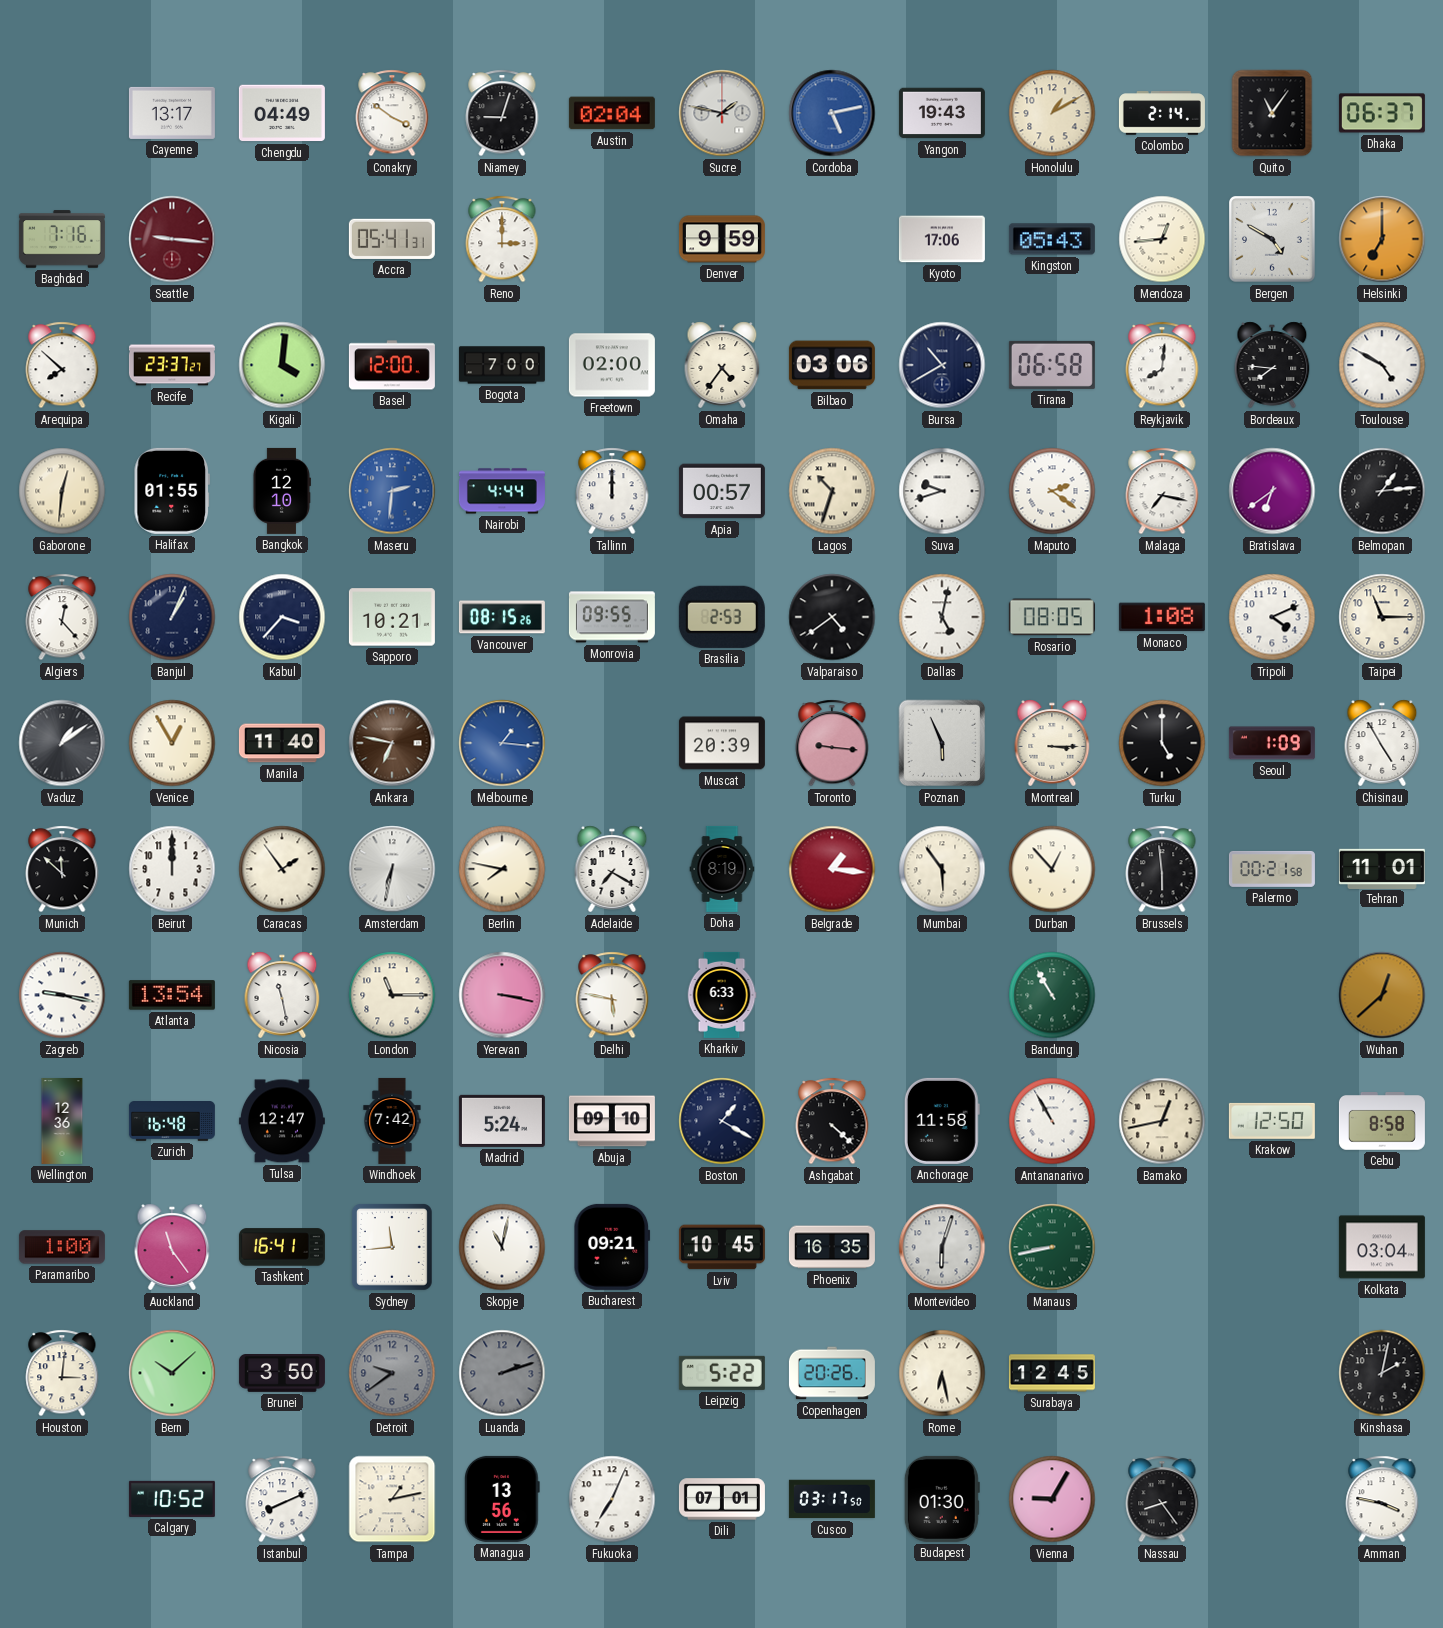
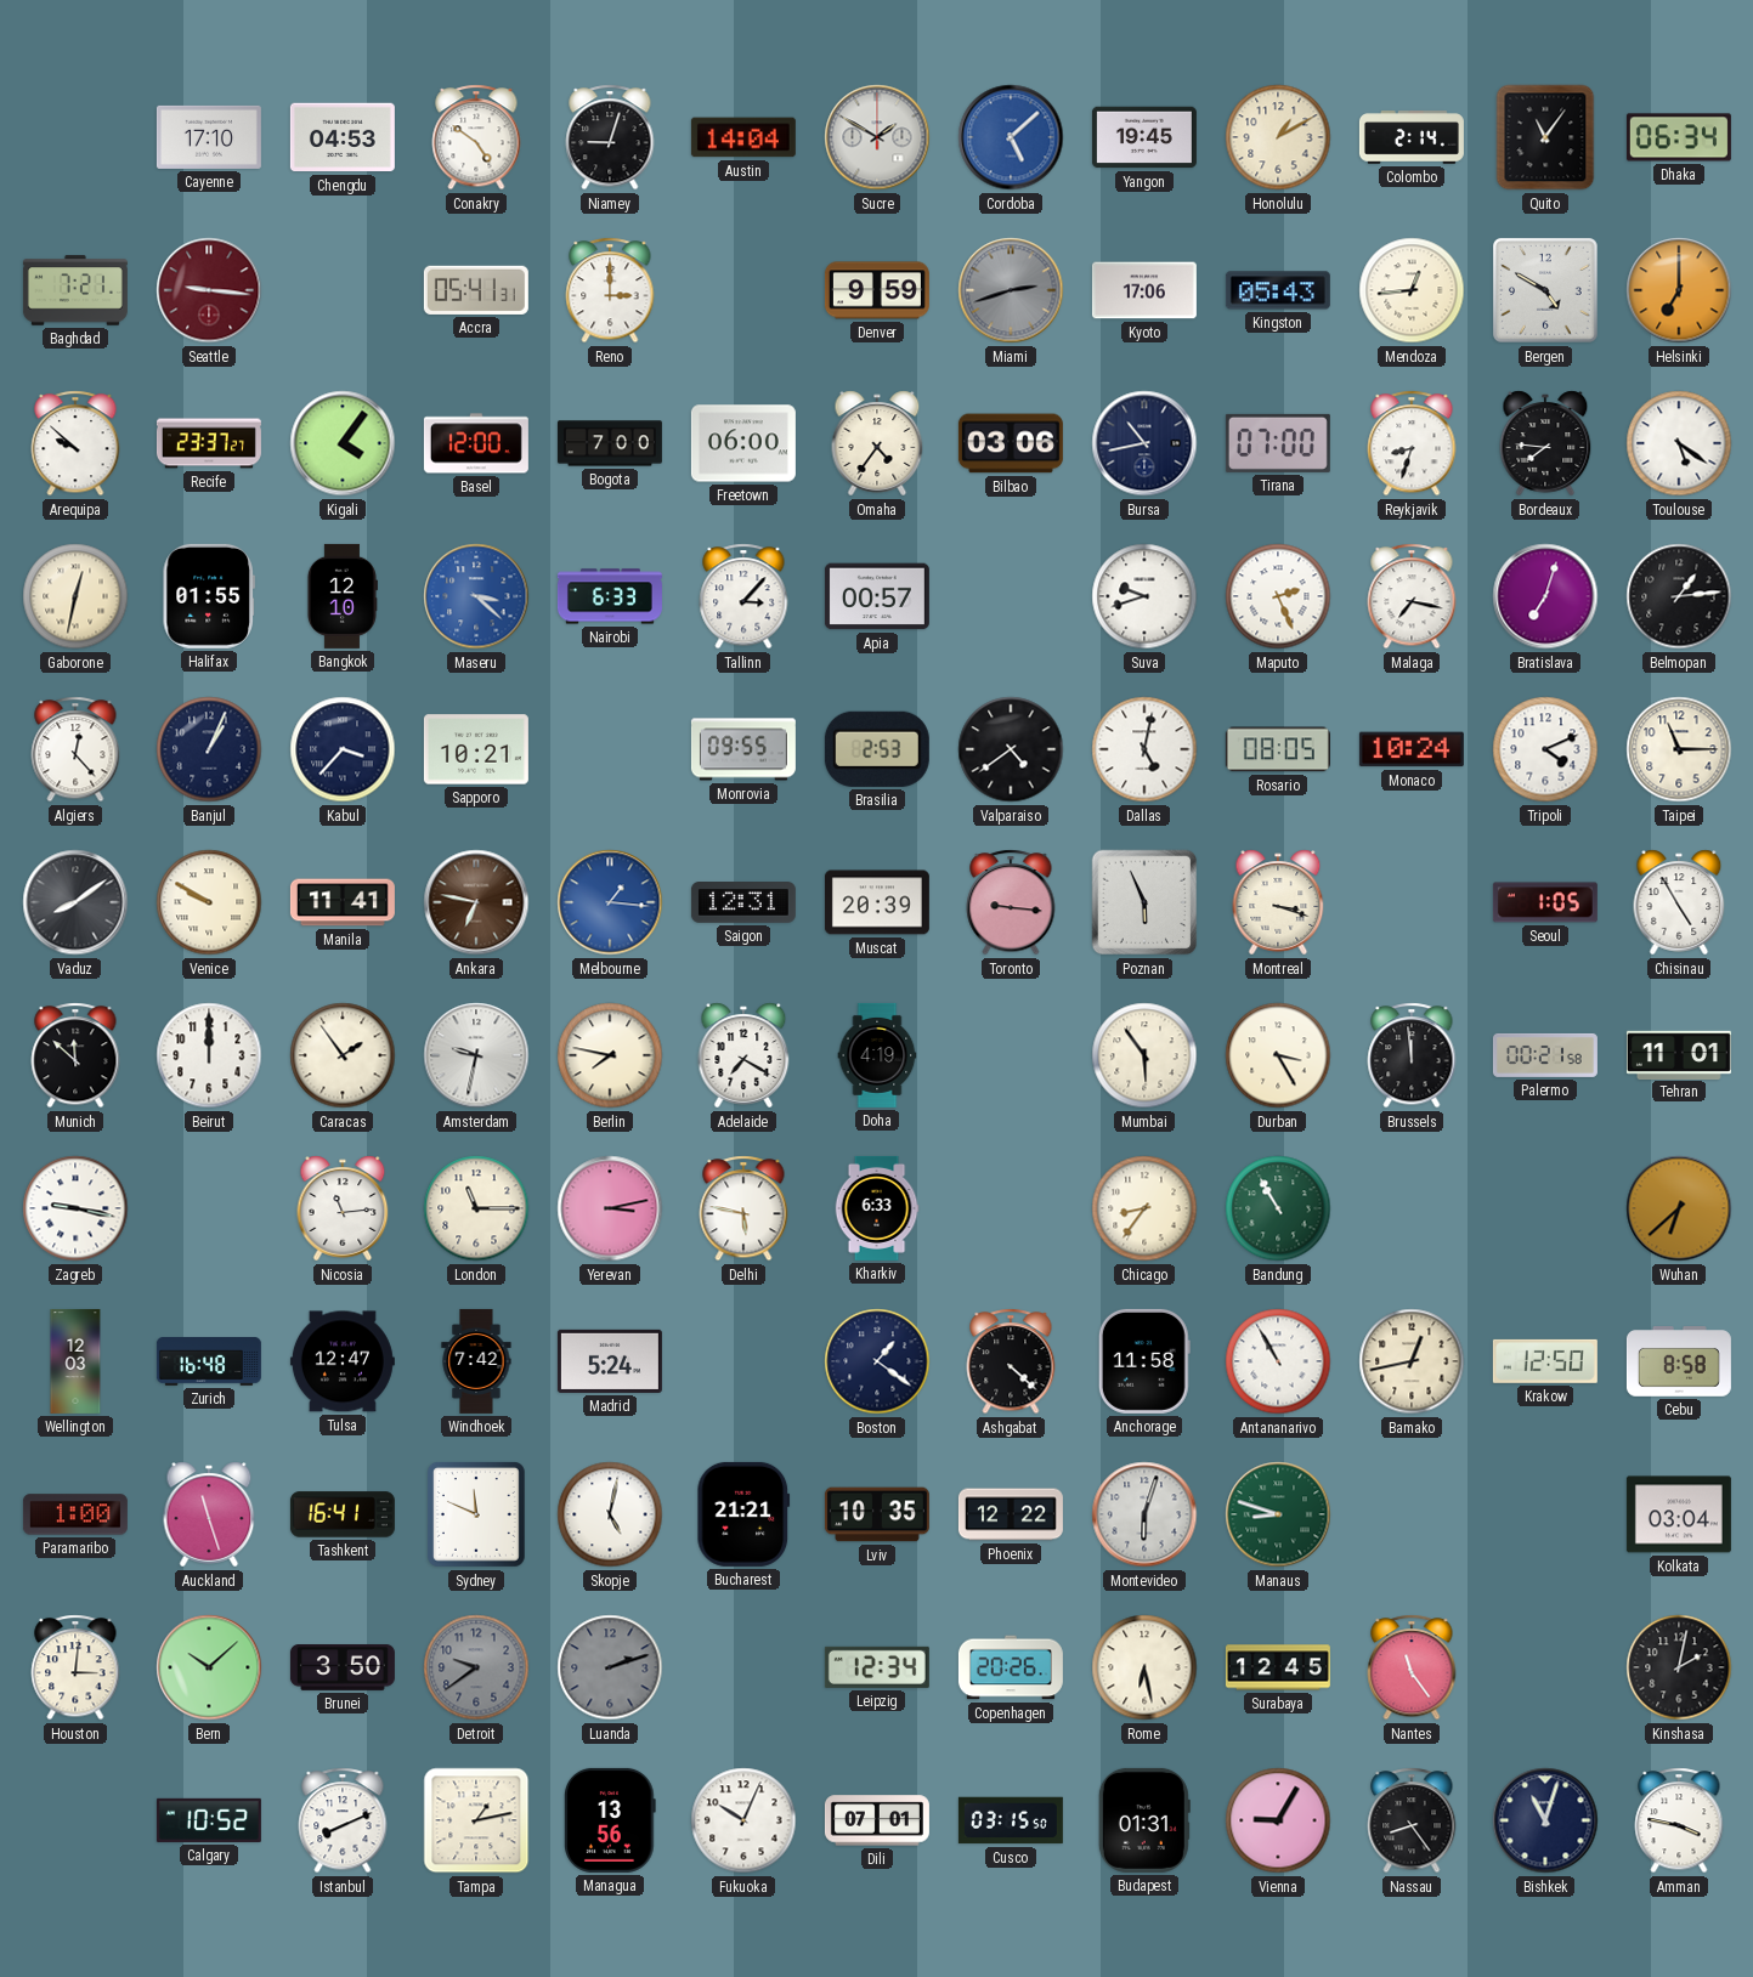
Cayenne: 13:17 -> 17:10
Chengdu: 04:49 -> 04:53
Conakry: 3:51 -> 4:51
Austin: 02:04 -> 14:04
Sucre: 1:47 -> 1:50
Cordoba: 5:13 -> 5:08
Yangon: 19:43 -> 19:45
Dhaka: 06:37 -> 06:34
Baghdad: 7:16 -> 7:21
Miami: none -> 2:42
Arequipa: 7:52 -> 9:52
Kigali: 4:01 -> 4:06
Freetown: 02:00 -> 06:00
Bursa: 10:40 -> 10:43
Tirana: 06:58 -> 07:00
Reykjavik: 8:01 -> 8:33
Toulouse: 4:50 -> 5:21
Gaborone: 12:31 -> 12:32
Maseru: 2:31 -> 3:22
Nairobi: 4:44 -> 6:33
Tallinn: 12:00 -> 3:07
Lagos: 10:33 -> none
Maputo: 2:21 -> 2:26
Bratislava: 6:39 -> 7:03
Vancouver: 08:15 -> none
Monaco: 1:08 -> 10:24
Vaduz: 1:09 -> 8:09
Venice: 12:55 -> 9:50
Manila: 11:40 -> 11:41
Saigon: none -> 12:31
Montreal: 3:15 -> 3:18
Turku: 5:00 -> none
Seoul: 1:09 -> 1:05
Amsterdam: 6:32 -> 9:32
Doha: 8:19 -> 4:19
Belgrade: 1:16 -> none
Durban: 12:53 -> 3:25
Brussels: 5:59 -> 11:59
Atlanta: 13:54 -> none
Nicosia: 11:28 -> 11:14
Yerevan: 3:17 -> 3:13
Chicago: none -> 8:36
Wuhan: 12:38 -> 6:38
Wellington: 12:36 -> 12:03
Abuja: 09:10 -> none
Boston: 1:20 -> 1:21
Auckland: 11:24 -> 11:27
Sydney: 11:44 -> 11:49
Skopje: 11:02 -> 5:02
Bucharest: 09:21 -> 21:21
Lviv: 10:45 -> 10:35
Phoenix: 16:35 -> 12:22
Manaus: 8:43 -> 8:48
Leipzig: 5:22 -> 12:34
Nantes: none -> 11:24
Fukuoka: 7:04 -> 10:04
Cusco: 03:17 -> 03:15
Budapest: 01:30 -> 01:31
Bishkek: none -> 11:03
